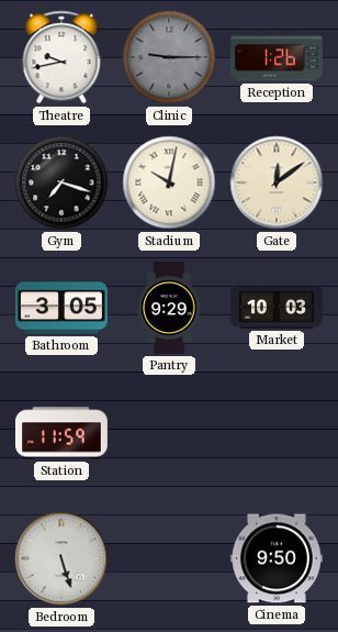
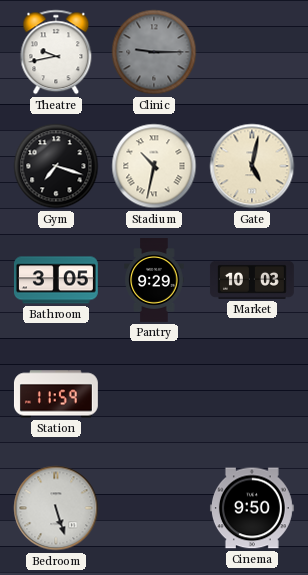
Reception: 1:26 -> none
Stadium: 10:02 -> 10:32
Gate: 12:09 -> 5:02
